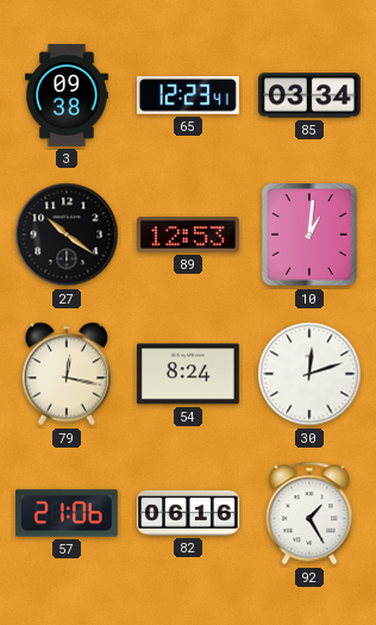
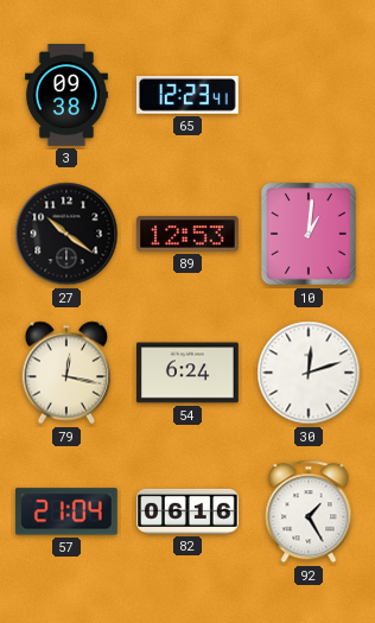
85: 03:34 -> none
54: 8:24 -> 6:24
57: 21:06 -> 21:04
